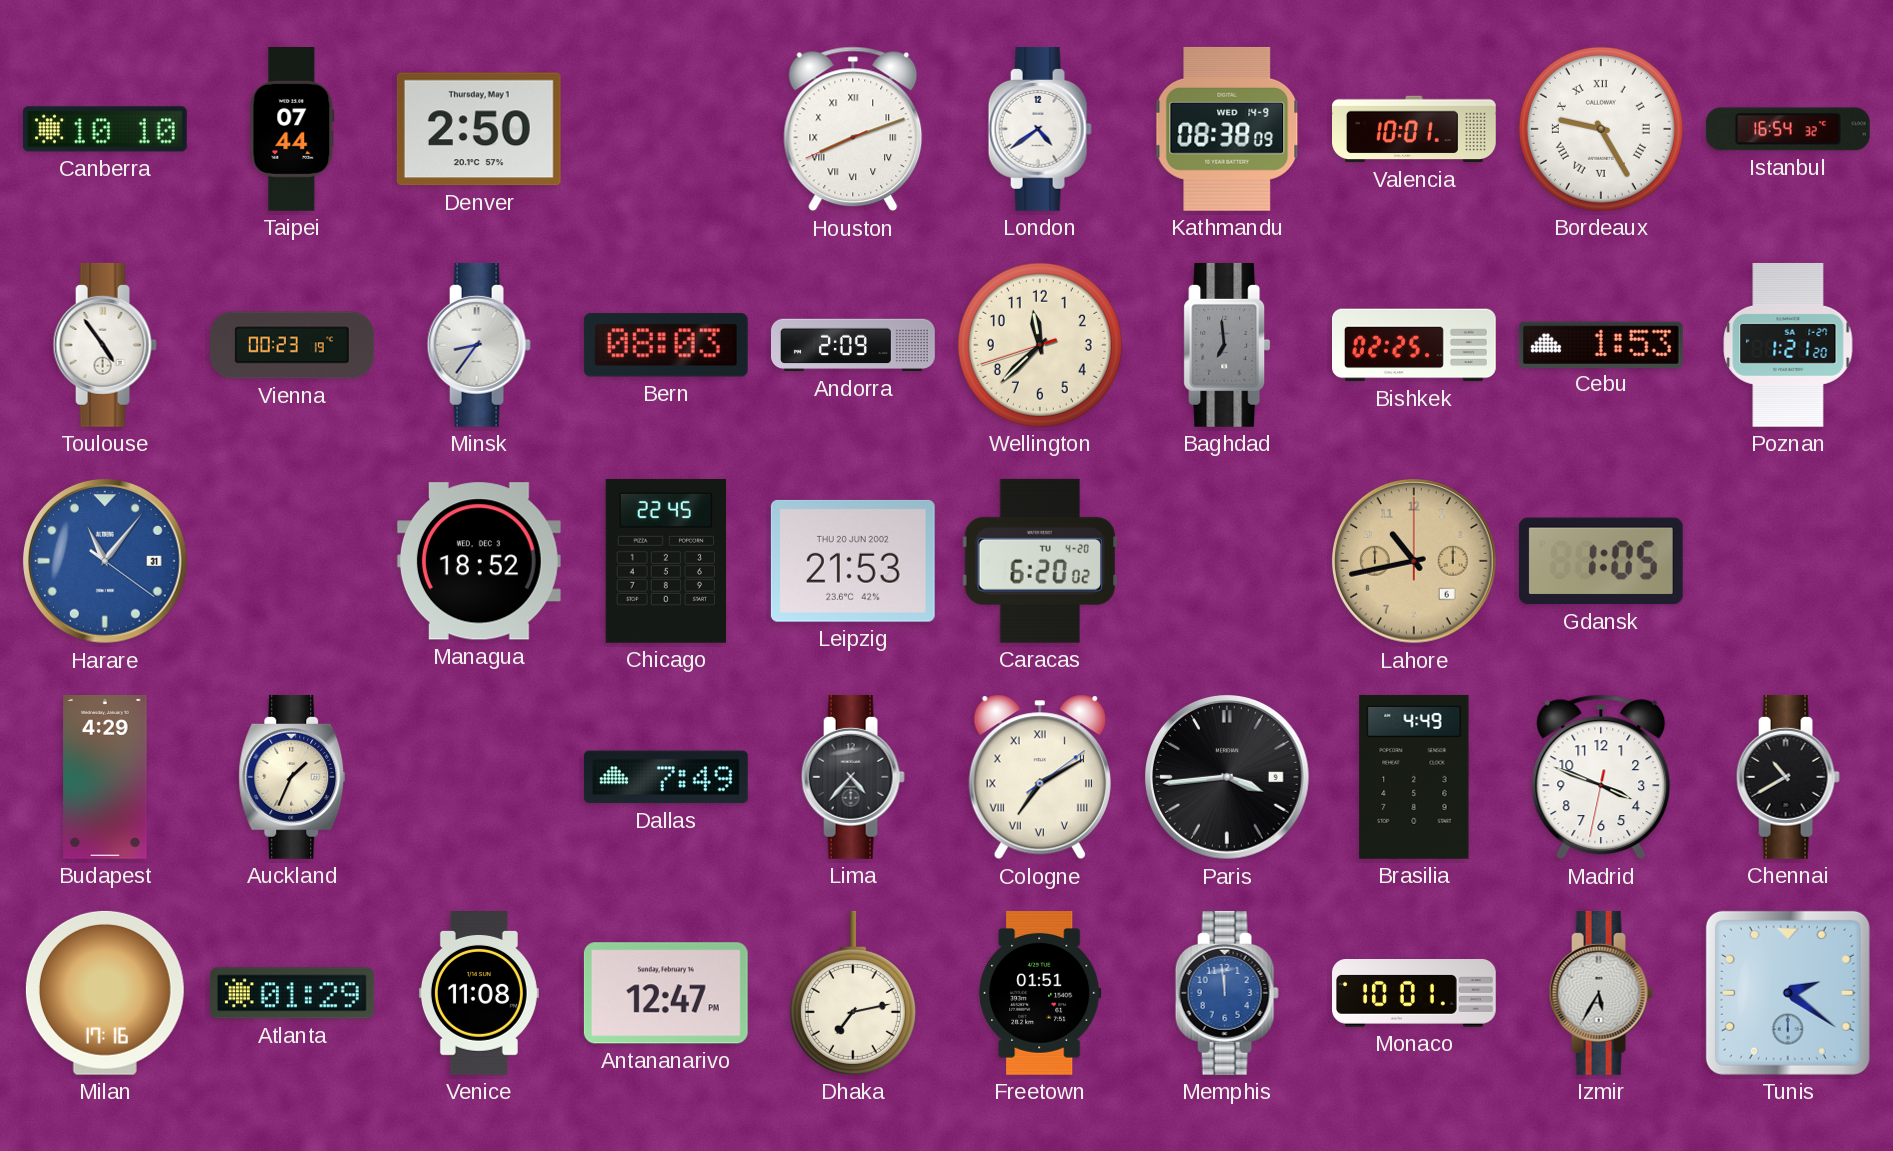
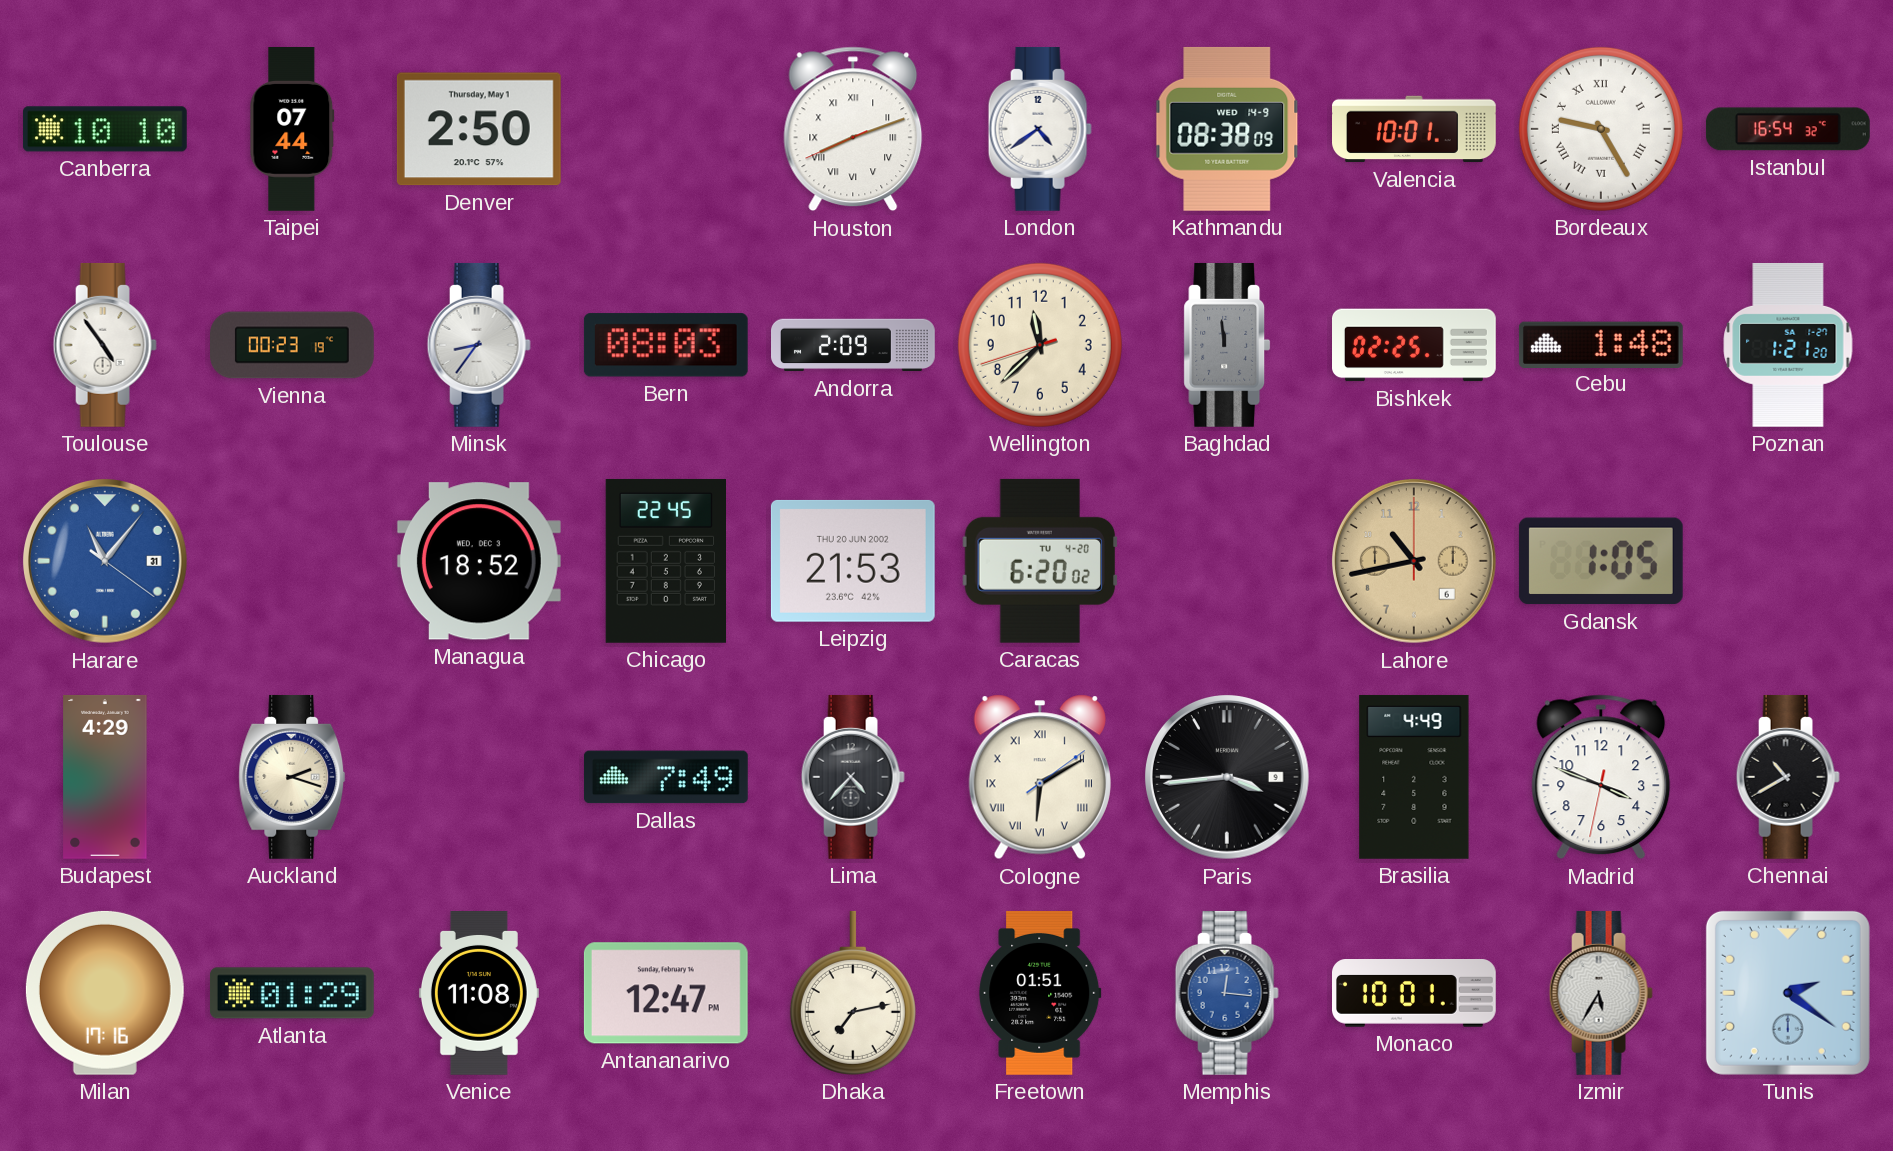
Baghdad: 6:59 -> 11:59
Cebu: 1:53 -> 1:48
Auckland: 1:34 -> 2:18
Cologne: 7:10 -> 6:10
Memphis: 11:59 -> 12:16
